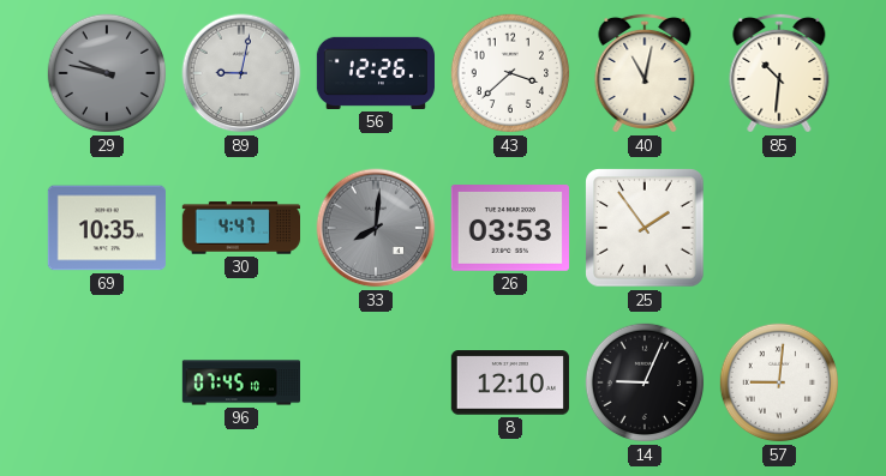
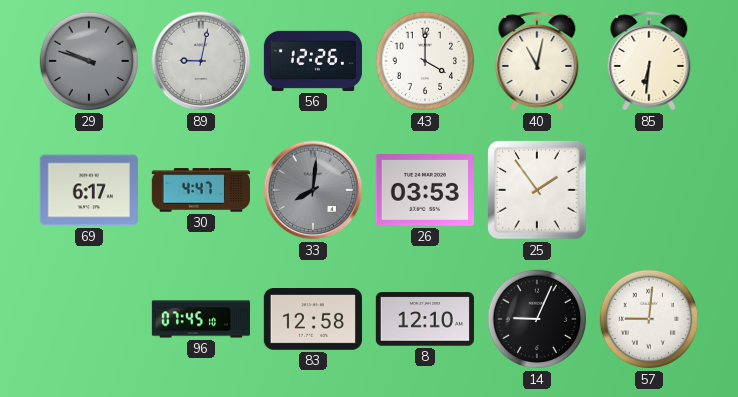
29: 9:47 -> 9:48
43: 3:38 -> 4:00
85: 10:31 -> 6:31
69: 10:35 -> 6:17
83: none -> 12:58
